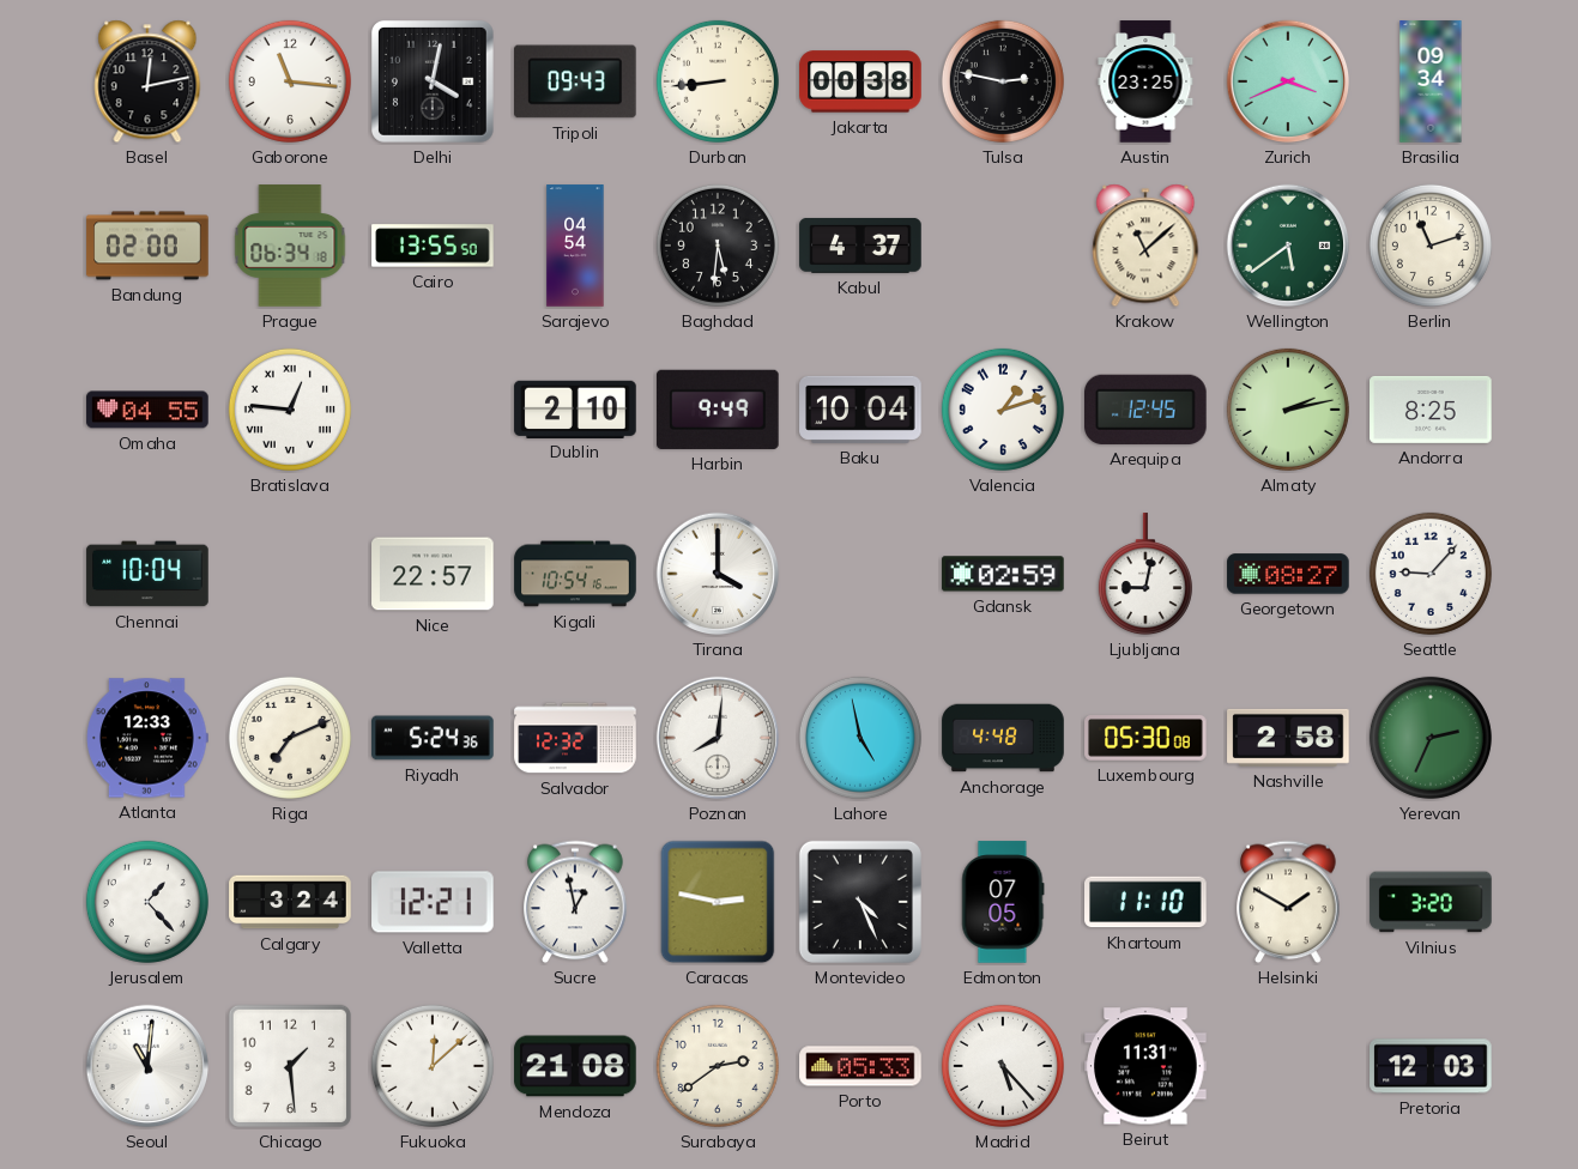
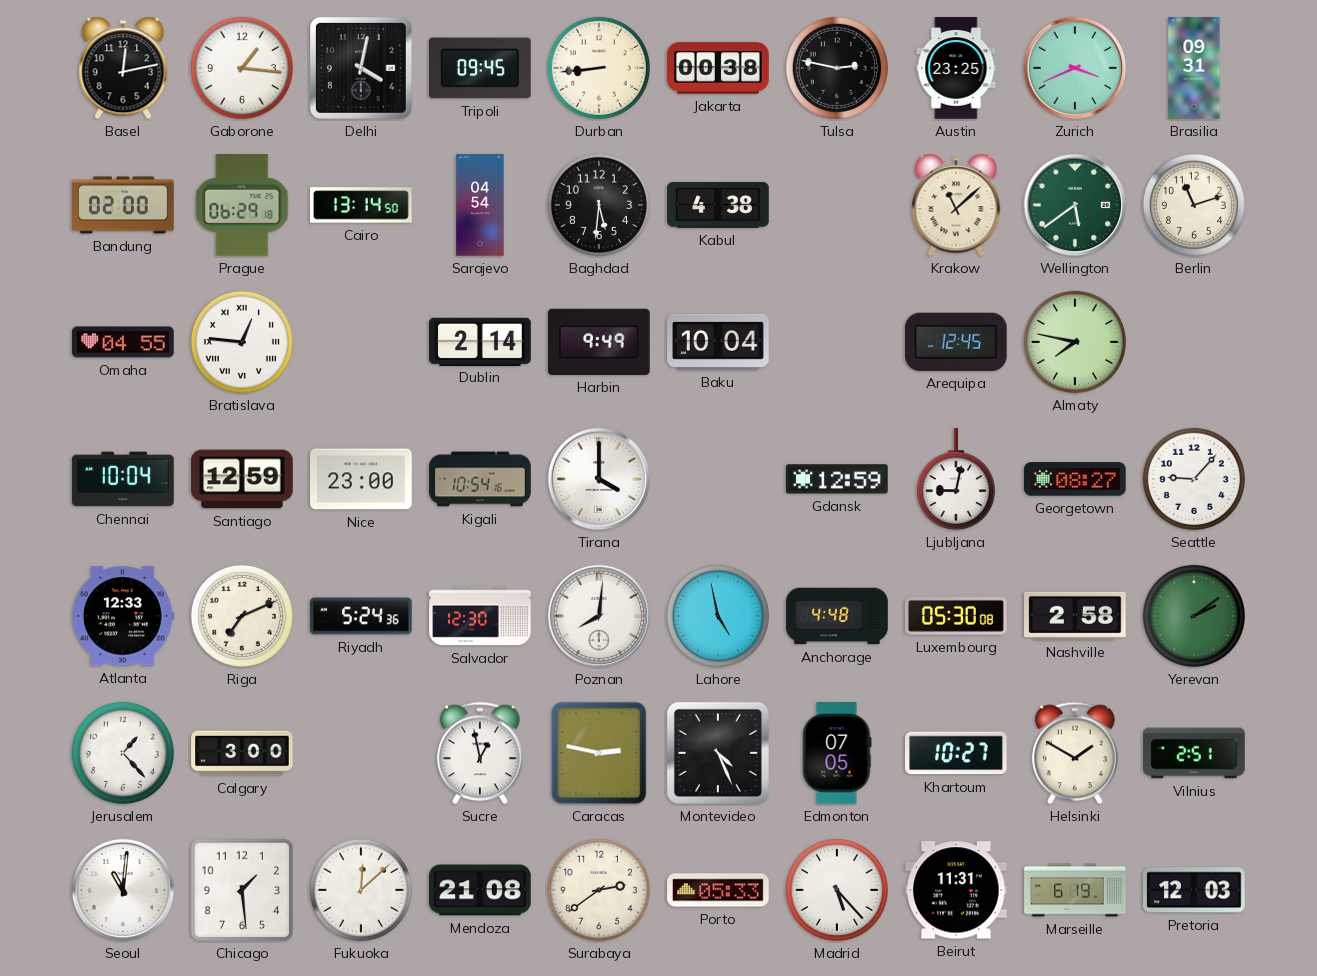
Gaborone: 11:16 -> 1:16
Tripoli: 09:43 -> 09:45
Brasilia: 09:34 -> 09:31
Prague: 06:34 -> 06:29
Cairo: 13:55 -> 13:14
Kabul: 4:37 -> 4:38
Dublin: 2:10 -> 2:14
Valencia: 1:12 -> none
Almaty: 2:13 -> 7:47
Andorra: 8:25 -> none
Santiago: none -> 12:59
Nice: 22:57 -> 23:00
Gdansk: 02:59 -> 12:59
Salvador: 12:32 -> 12:30
Yerevan: 2:34 -> 2:09
Calgary: 3:24 -> 3:00
Valletta: 12:21 -> none
Khartoum: 11:10 -> 10:27
Vilnius: 3:20 -> 2:51
Marseille: none -> 6:19
